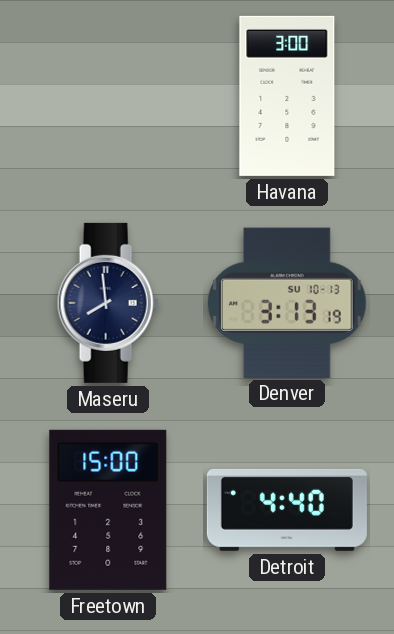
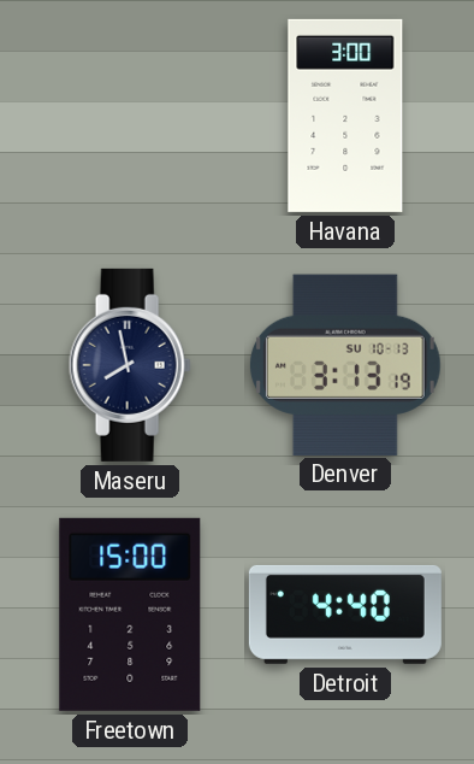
Maseru: 7:59 -> 7:58
